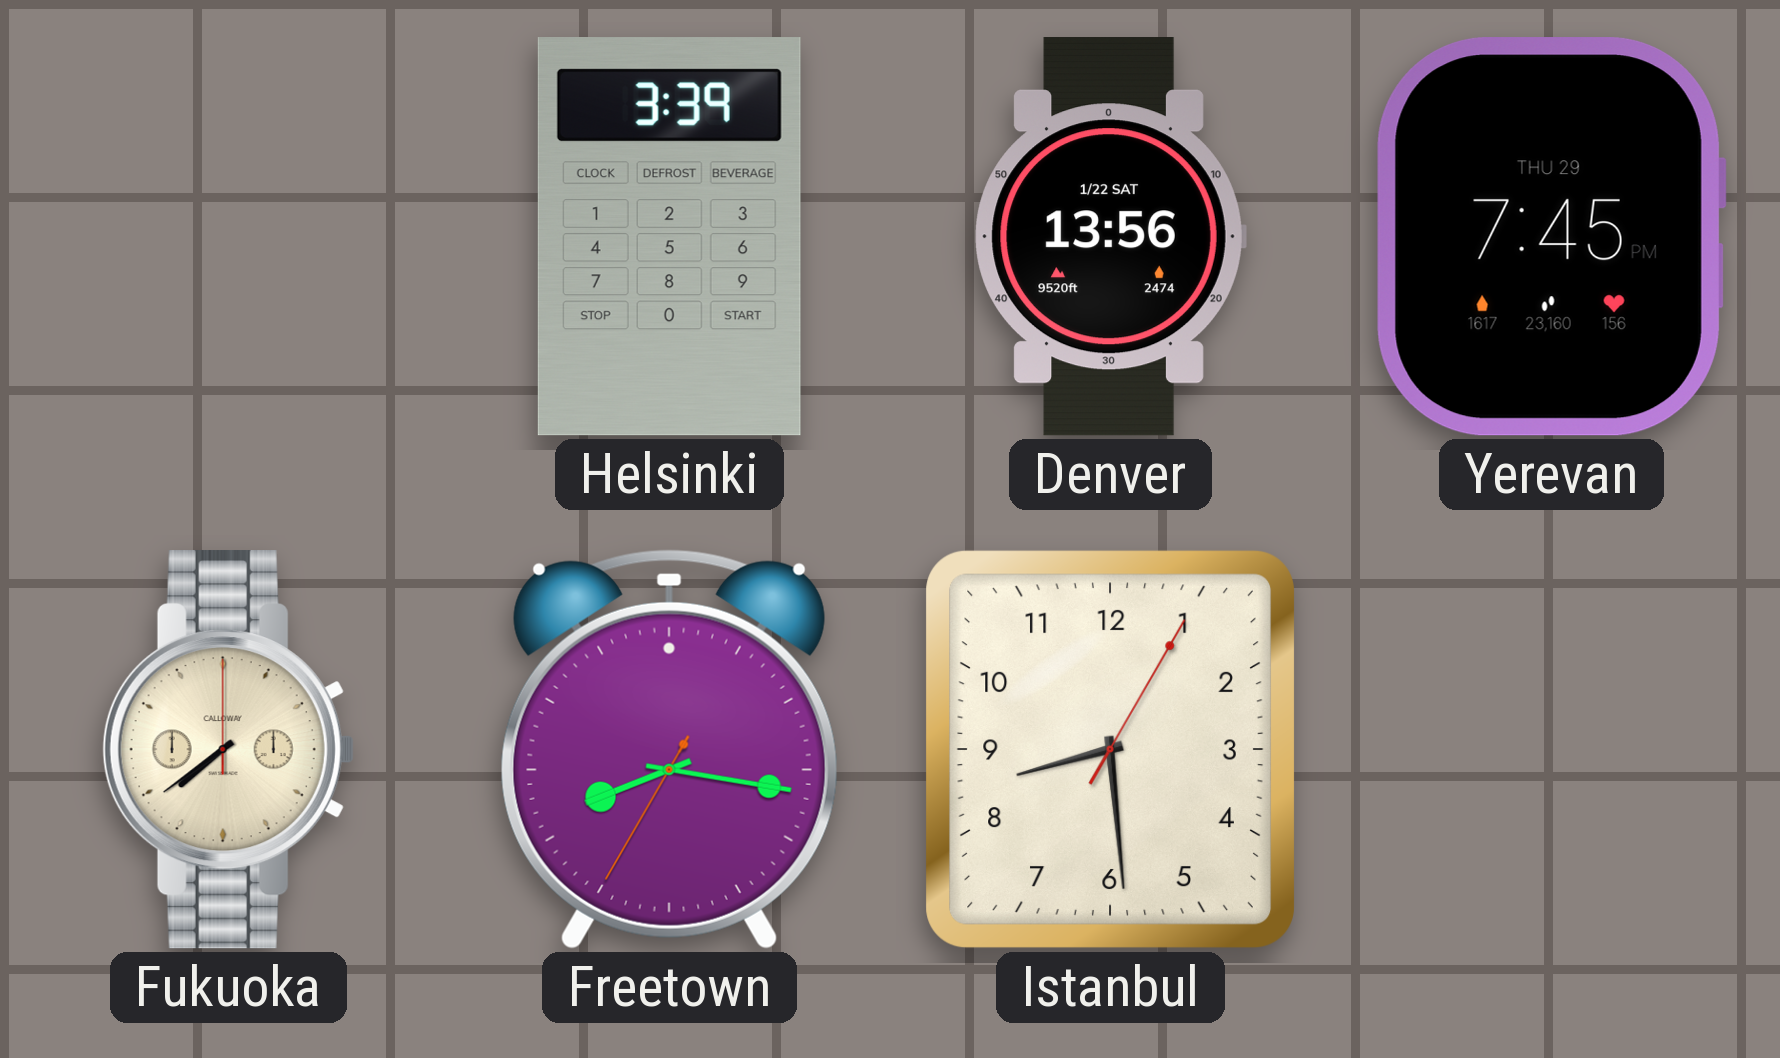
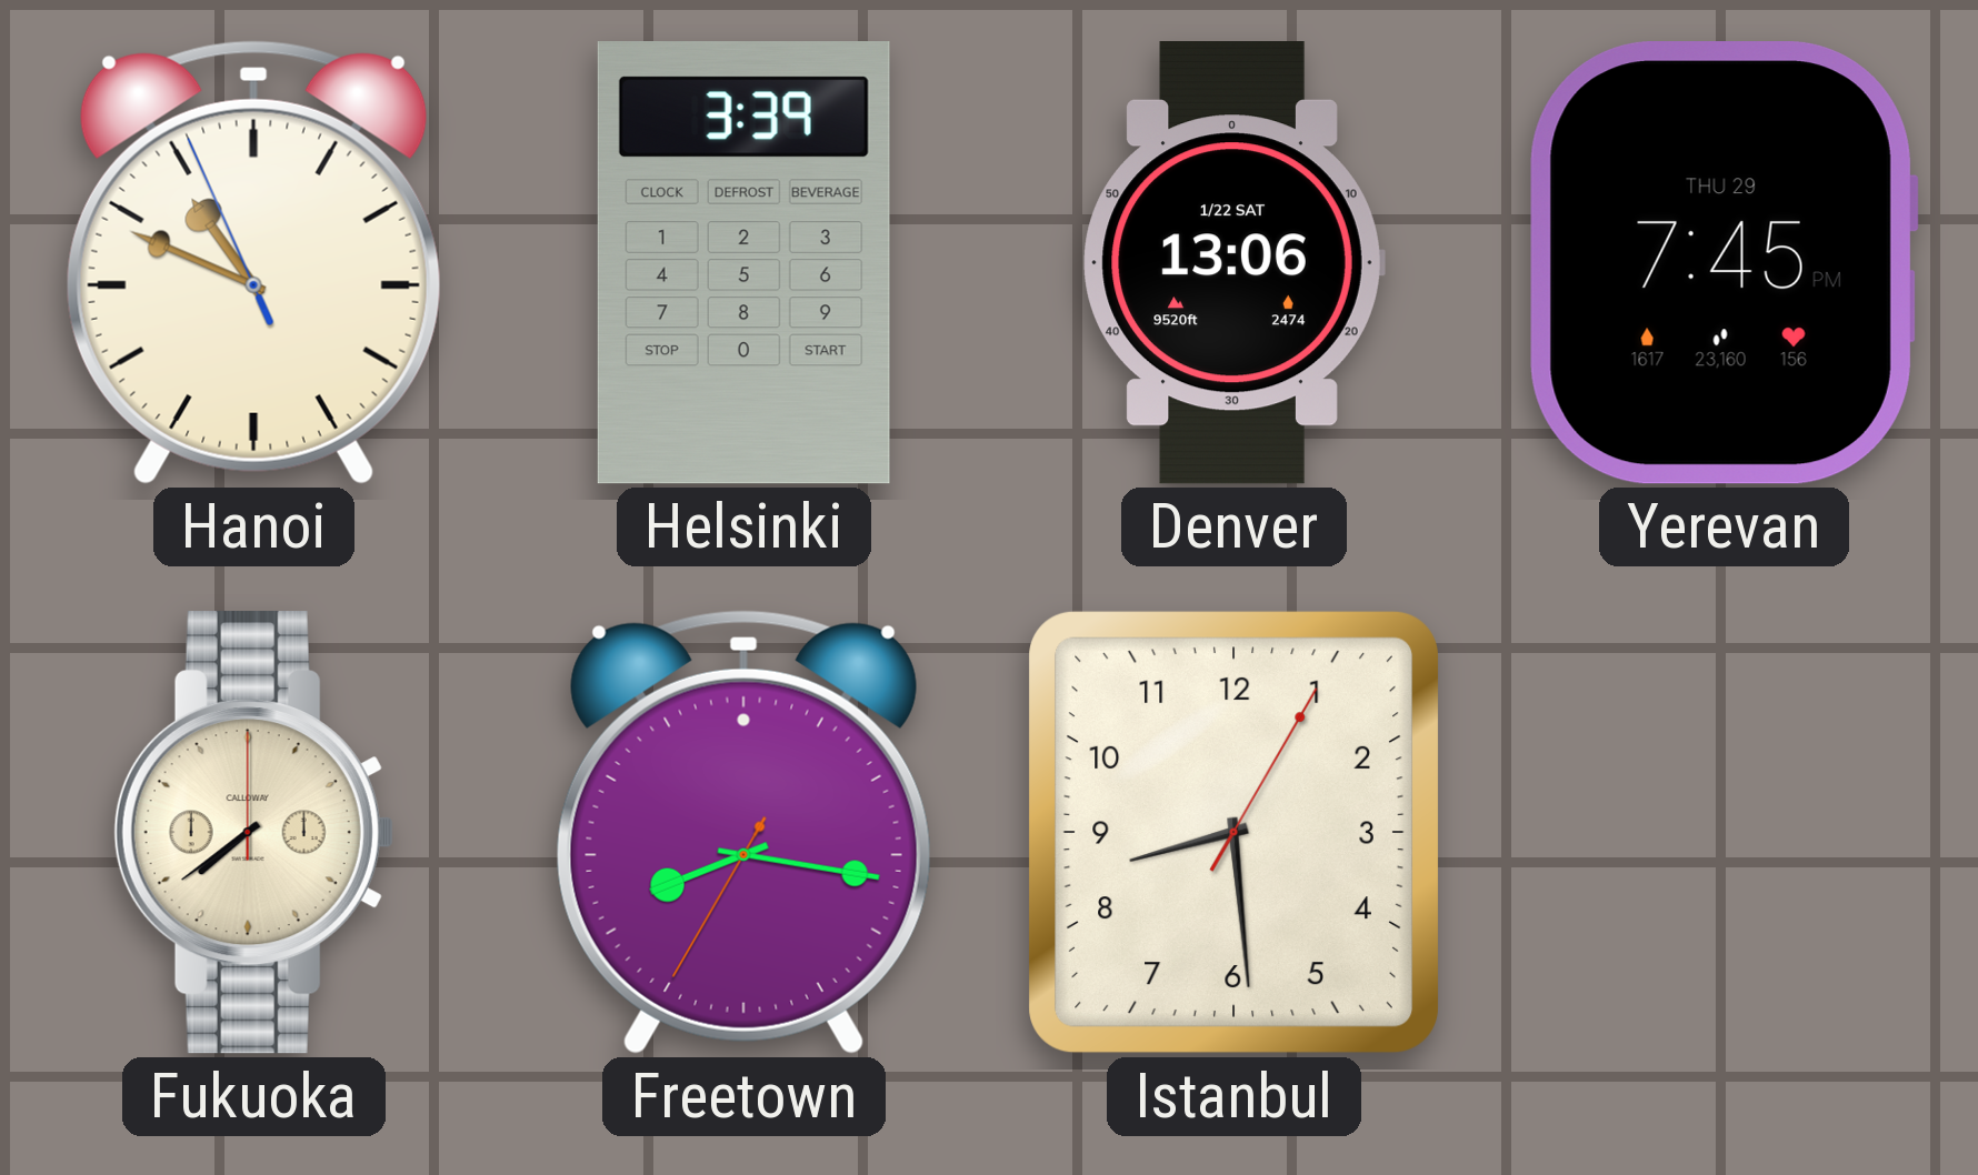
Hanoi: none -> 10:48
Denver: 13:56 -> 13:06
